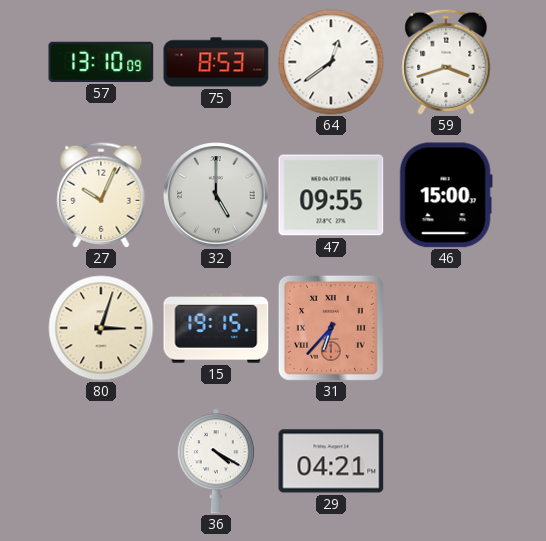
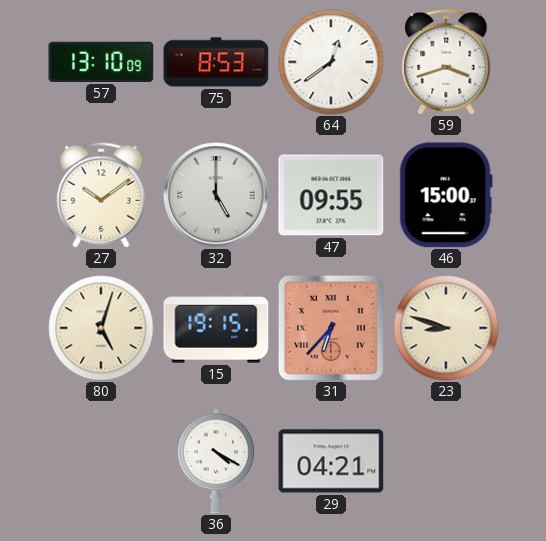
27: 10:04 -> 10:09
80: 3:03 -> 5:03
23: none -> 8:48
